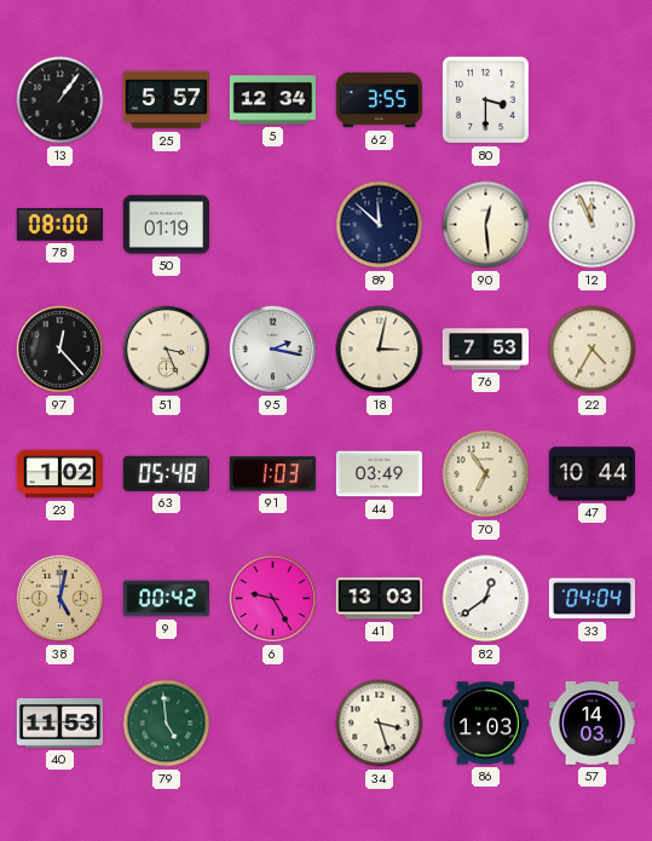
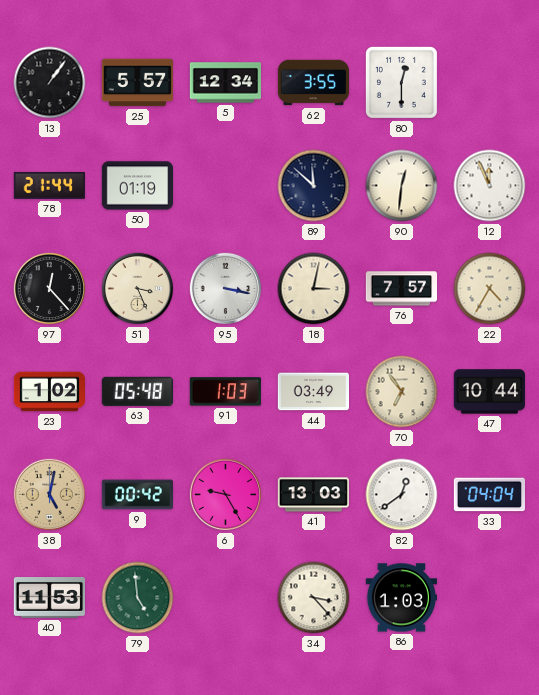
80: 3:30 -> 12:30
78: 08:00 -> 21:44
90: 12:29 -> 12:31
95: 2:17 -> 3:17
76: 7:53 -> 7:57
34: 3:27 -> 3:23
57: 14:03 -> none
